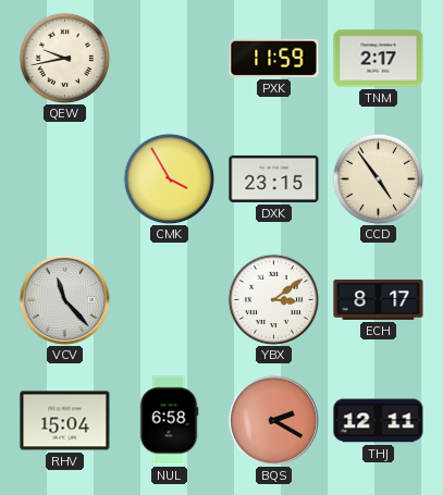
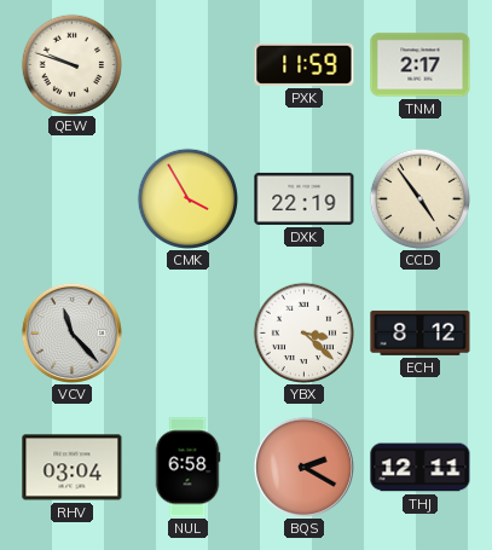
QEW: 9:43 -> 9:48
DXK: 23:15 -> 22:19
YBX: 3:09 -> 3:22
ECH: 8:17 -> 8:12
RHV: 15:04 -> 03:04
